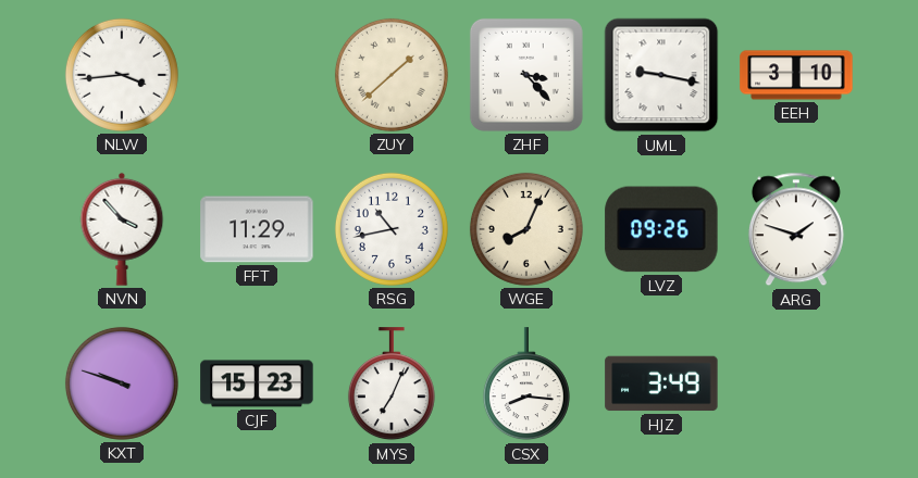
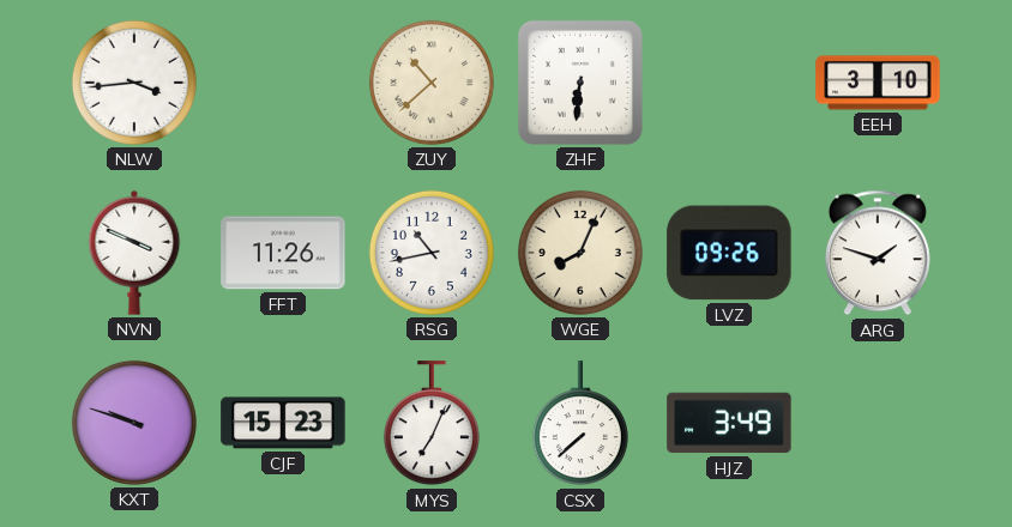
ZUY: 1:38 -> 10:38
ZHF: 3:23 -> 6:31
UML: 9:17 -> none
NVN: 3:53 -> 3:49
FFT: 11:29 -> 11:26
CSX: 8:16 -> 7:38
